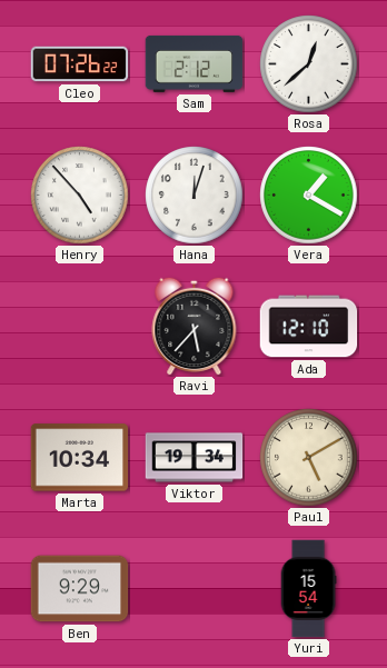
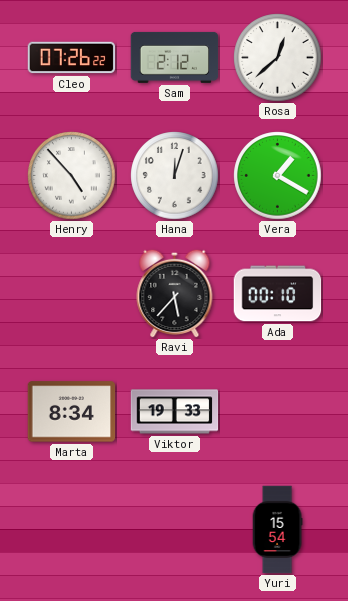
Ada: 12:10 -> 00:10
Marta: 10:34 -> 8:34
Viktor: 19:34 -> 19:33
Paul: 5:10 -> none
Ben: 9:29 -> none
